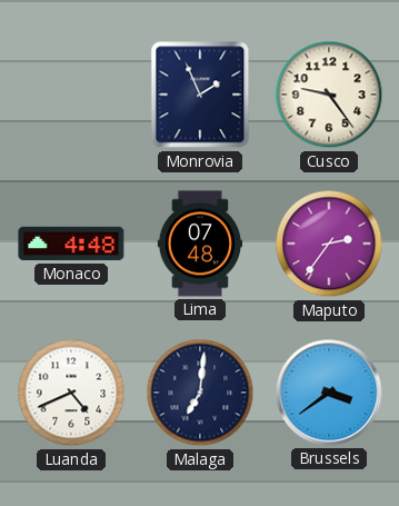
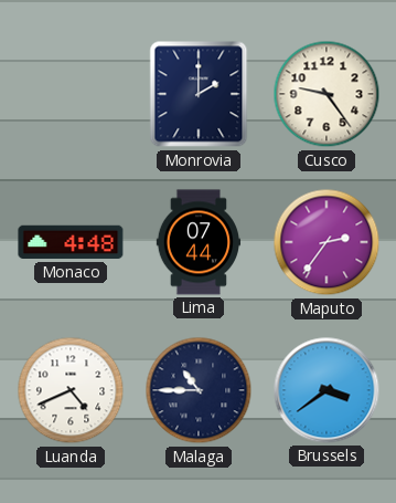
Monrovia: 1:56 -> 2:00
Lima: 07:48 -> 07:44
Malaga: 7:01 -> 10:45
